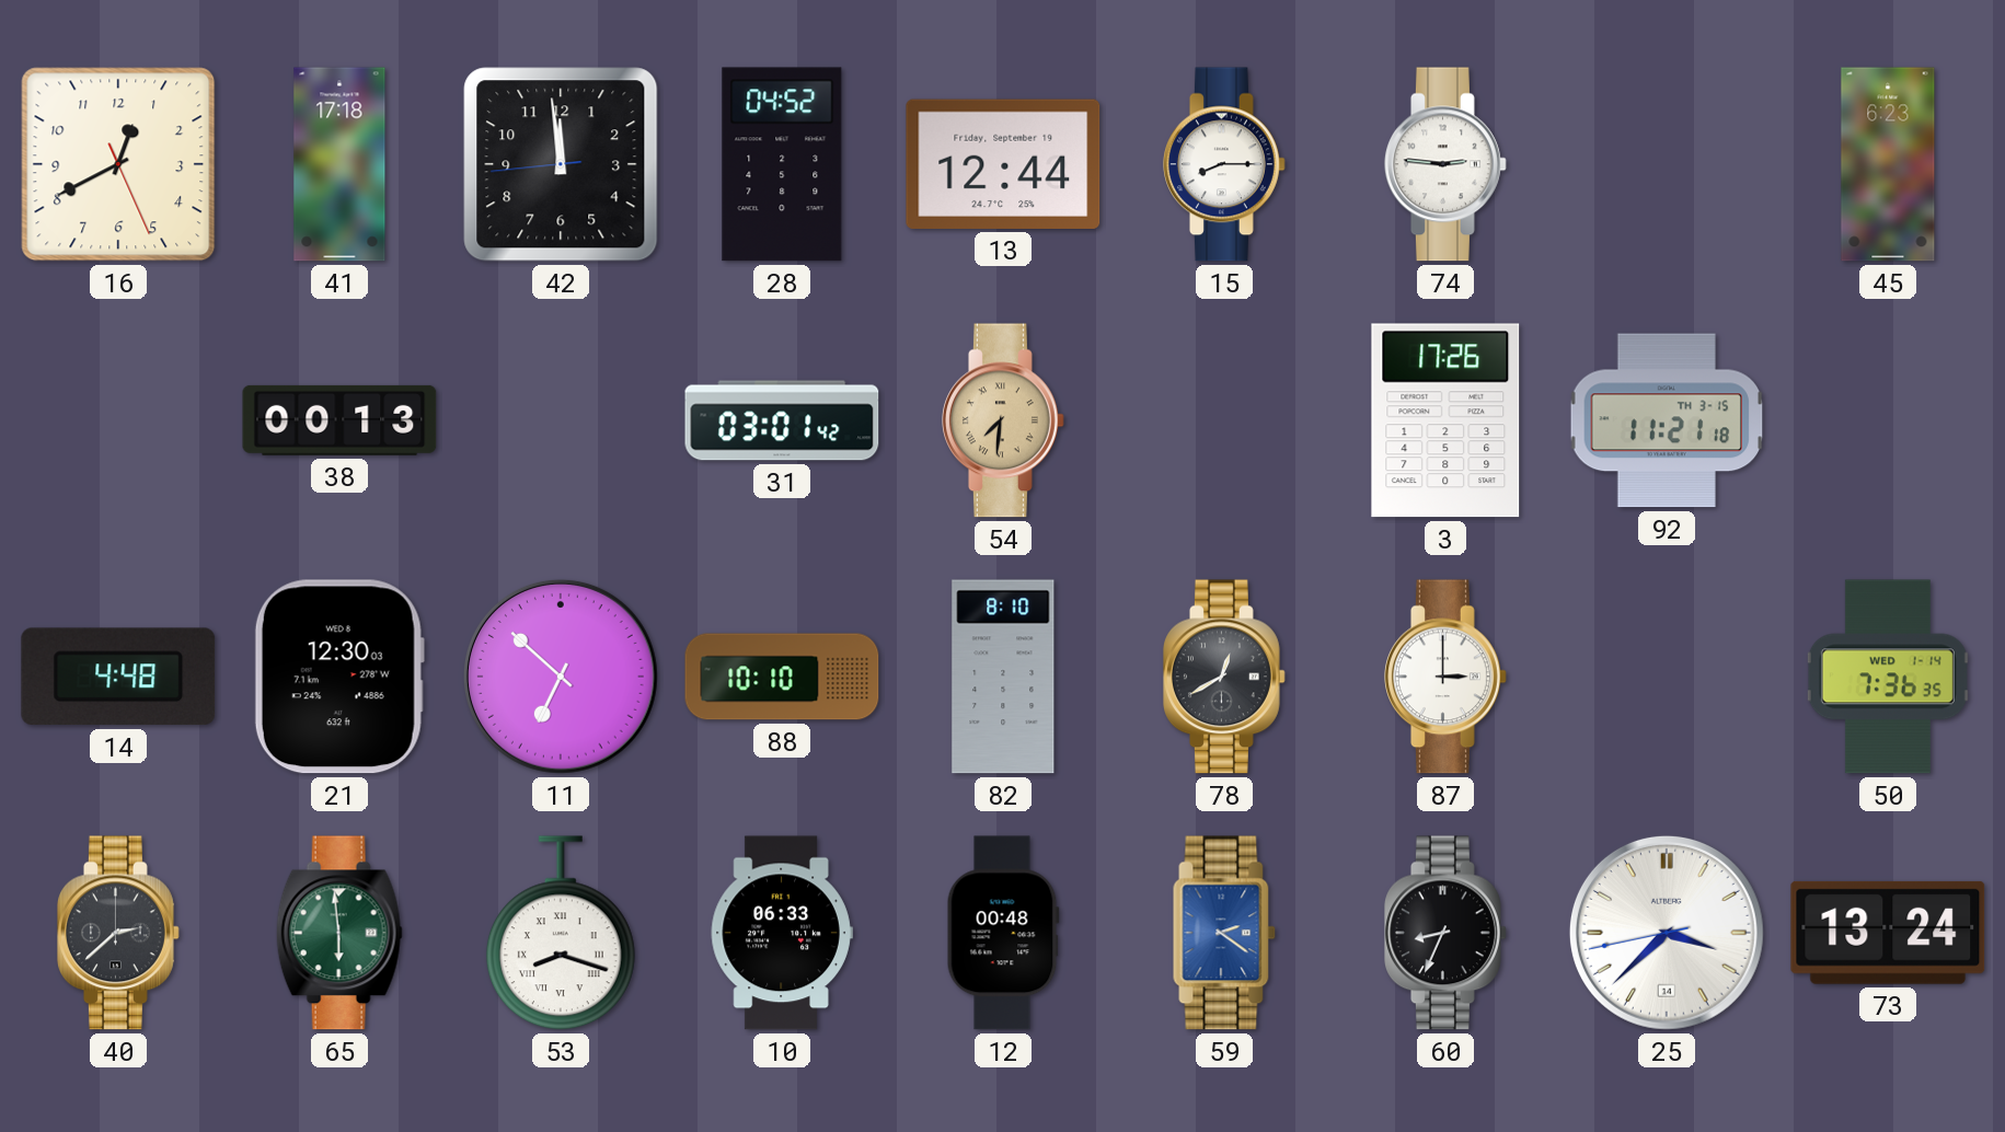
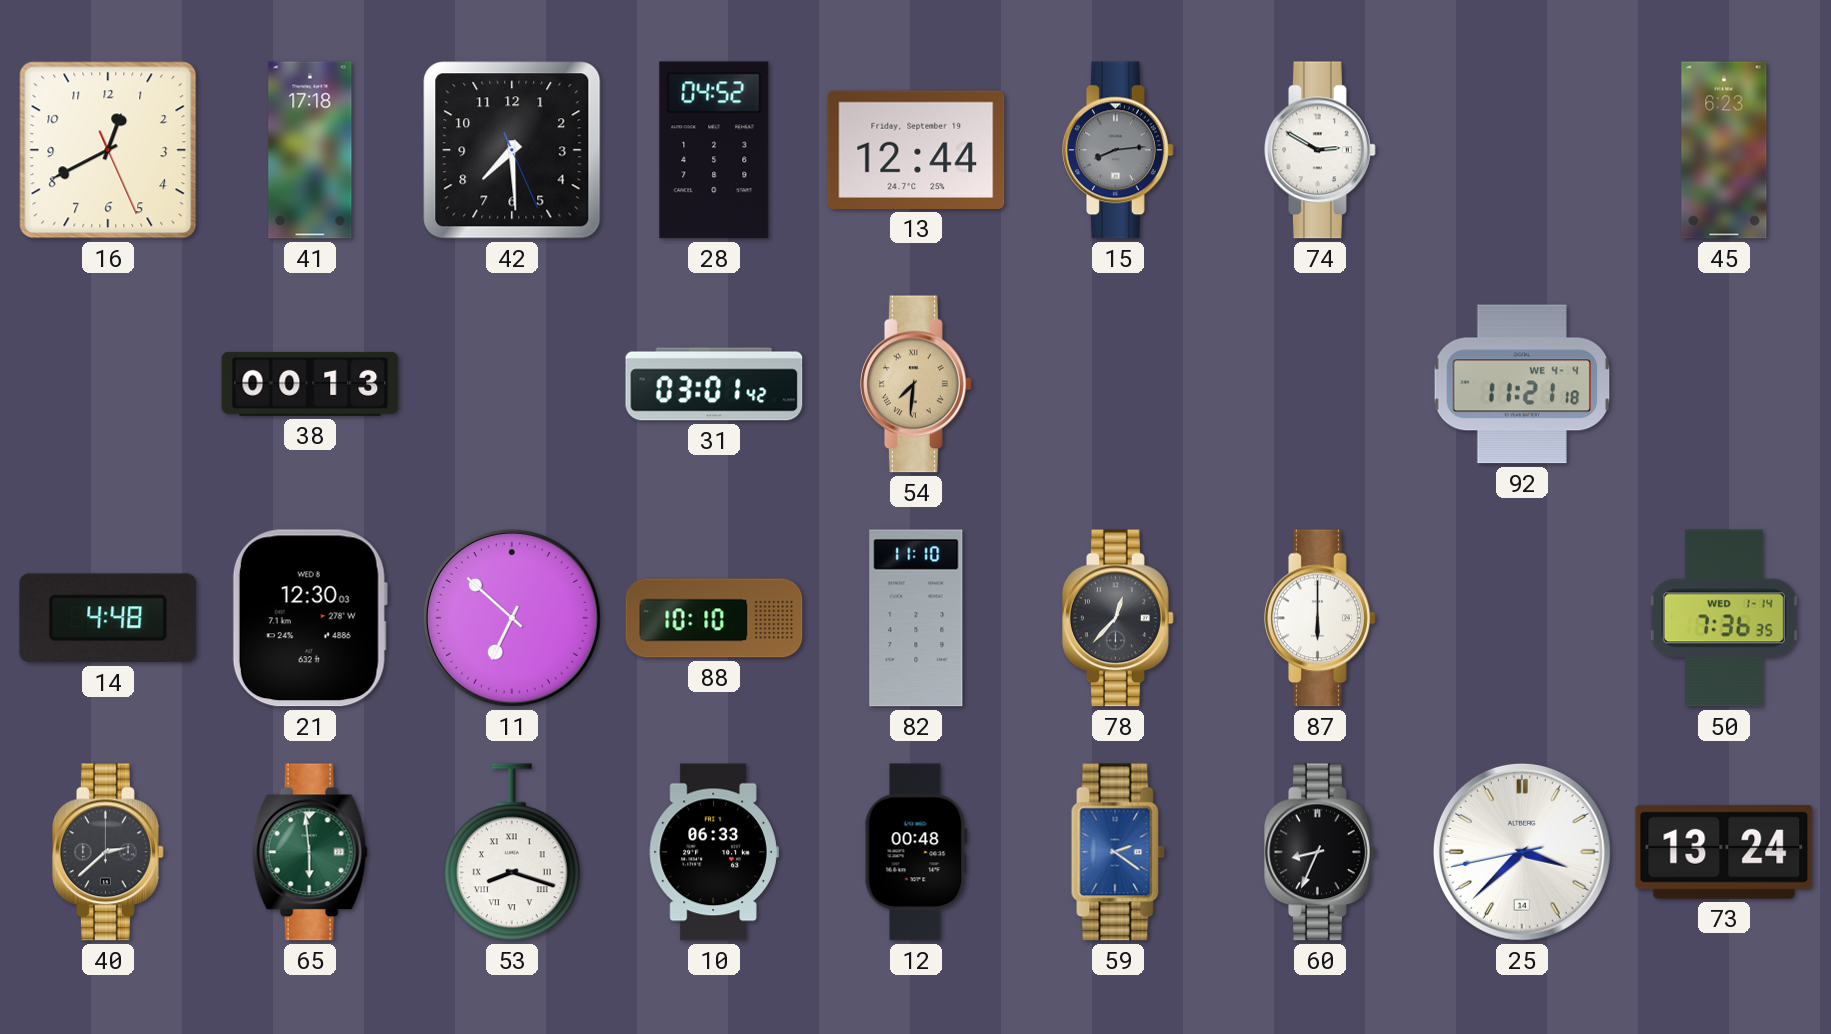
42: 11:58 -> 7:29
15: 8:15 -> 8:14
15 dial: white -> grey
74: 2:46 -> 2:50
3: 17:26 -> none
92 date: TH 3-15 -> WE 4-4
82: 8:10 -> 11:10
78: 12:40 -> 12:37
87: 3:00 -> 6:00
